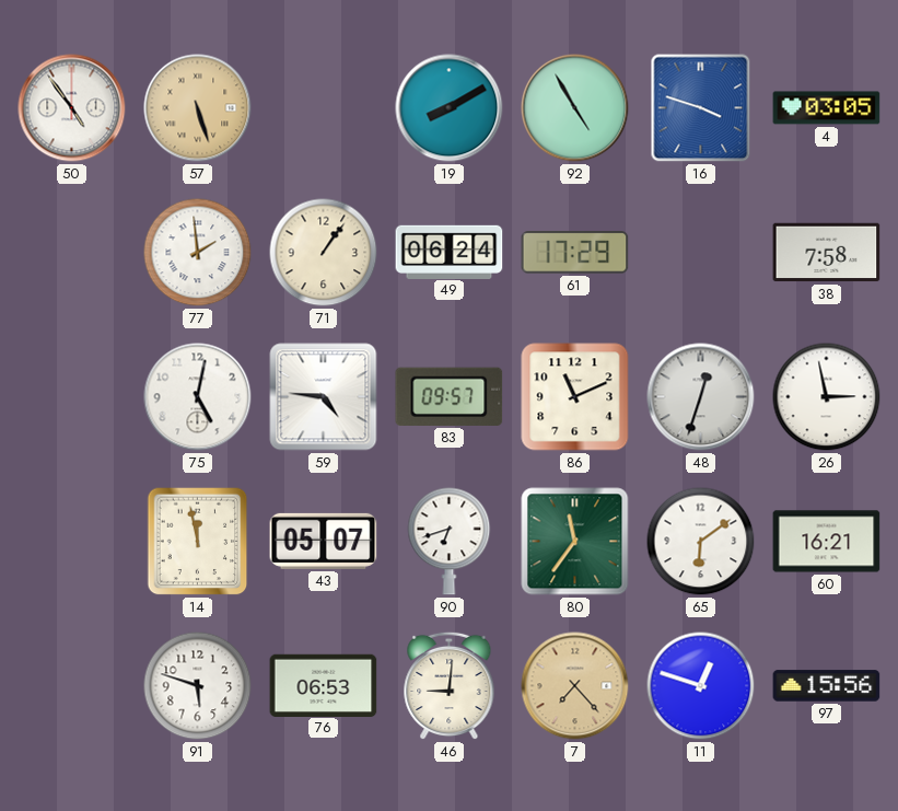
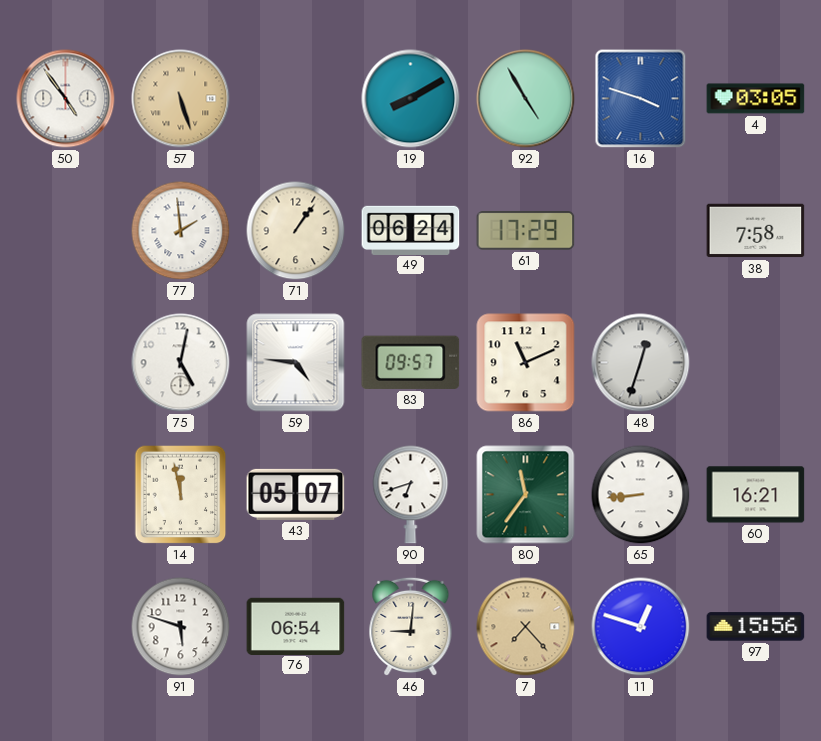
26: 2:58 -> none
65: 6:09 -> 8:44
76: 06:53 -> 06:54
